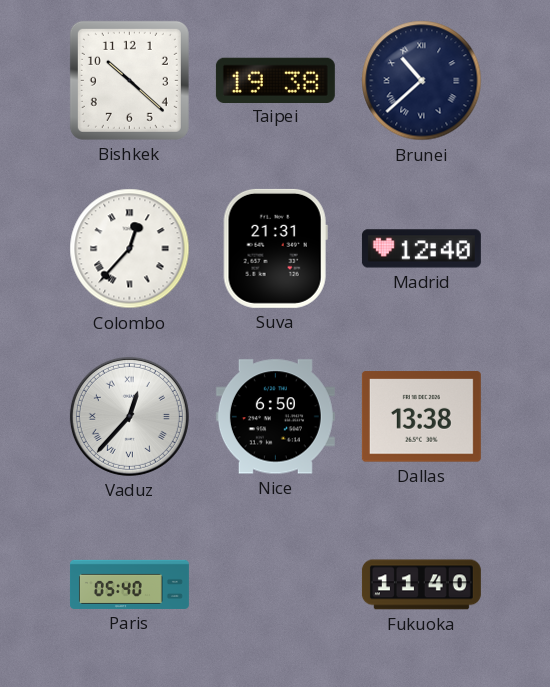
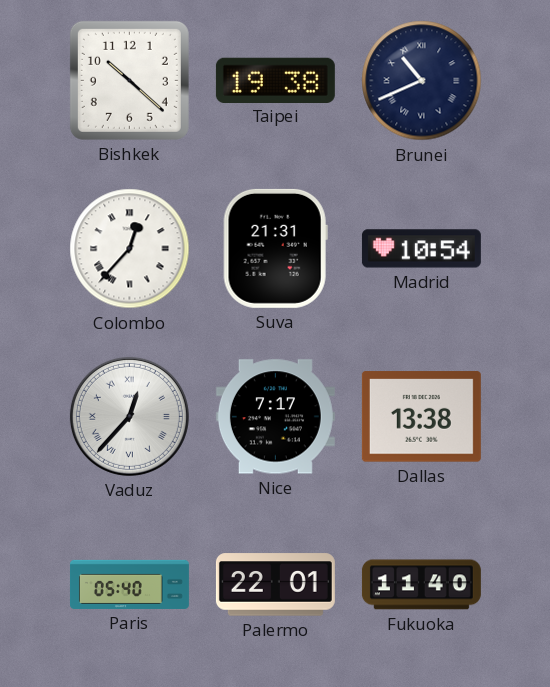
Brunei: 10:38 -> 10:41
Madrid: 12:40 -> 10:54
Nice: 6:50 -> 7:17
Palermo: none -> 22:01
